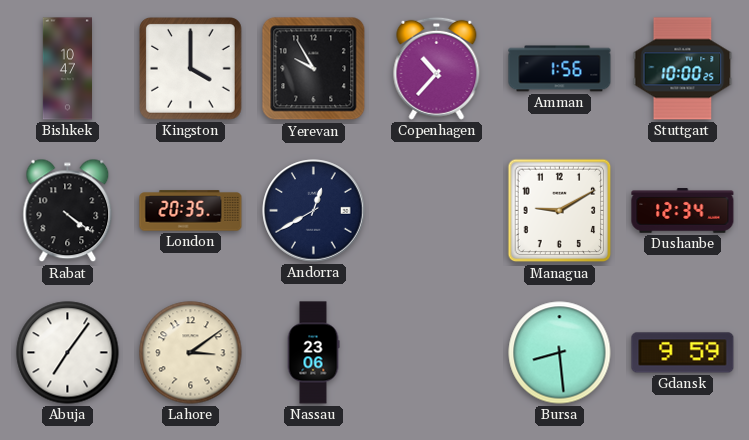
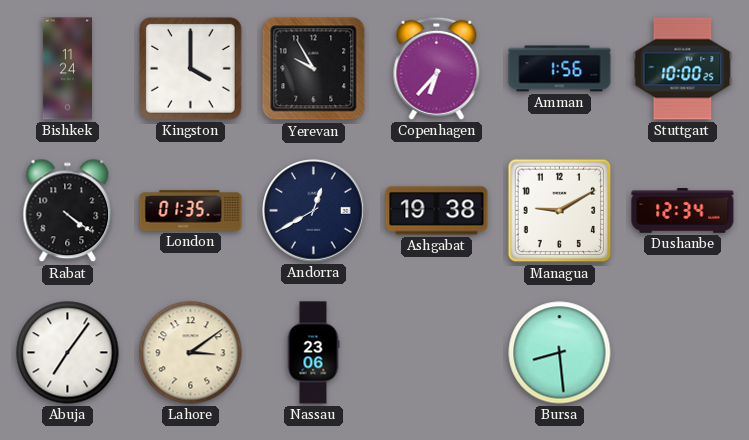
Bishkek: 10:47 -> 11:24
Copenhagen: 10:37 -> 6:37
London: 20:35 -> 01:35
Ashgabat: none -> 19:38
Gdansk: 9:59 -> none
